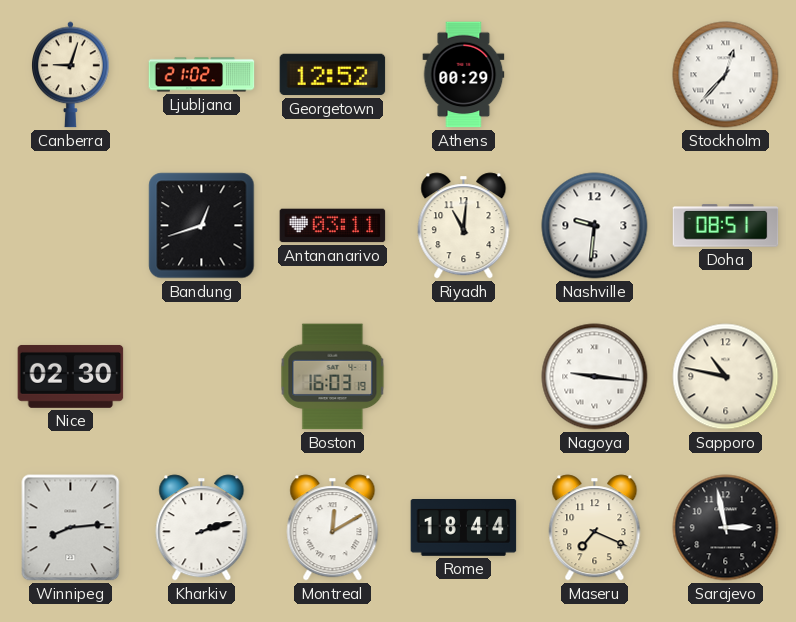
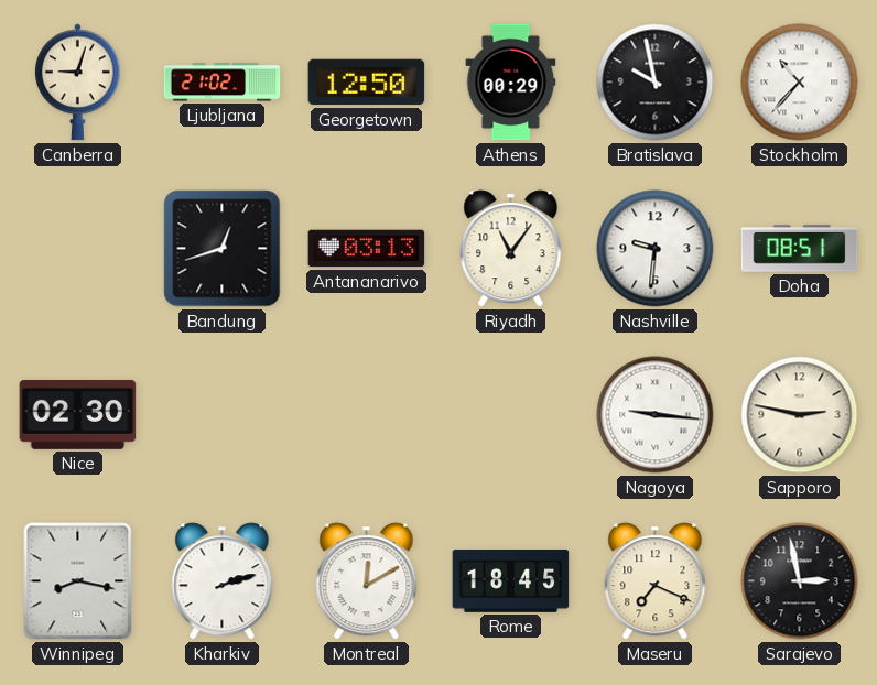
Georgetown: 12:52 -> 12:50
Bratislava: none -> 9:58
Stockholm: 12:37 -> 10:37
Antananarivo: 03:11 -> 03:13
Riyadh: 11:01 -> 11:06
Boston: 16:03 -> none
Sapporo: 10:47 -> 2:47
Winnipeg: 8:14 -> 8:17
Rome: 18:44 -> 18:45
